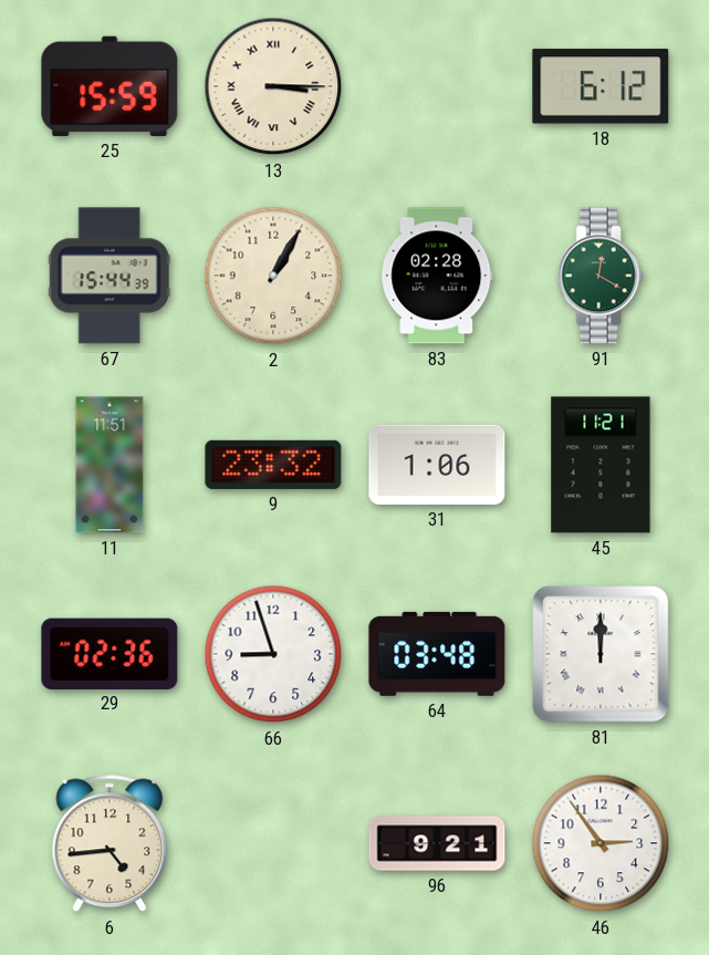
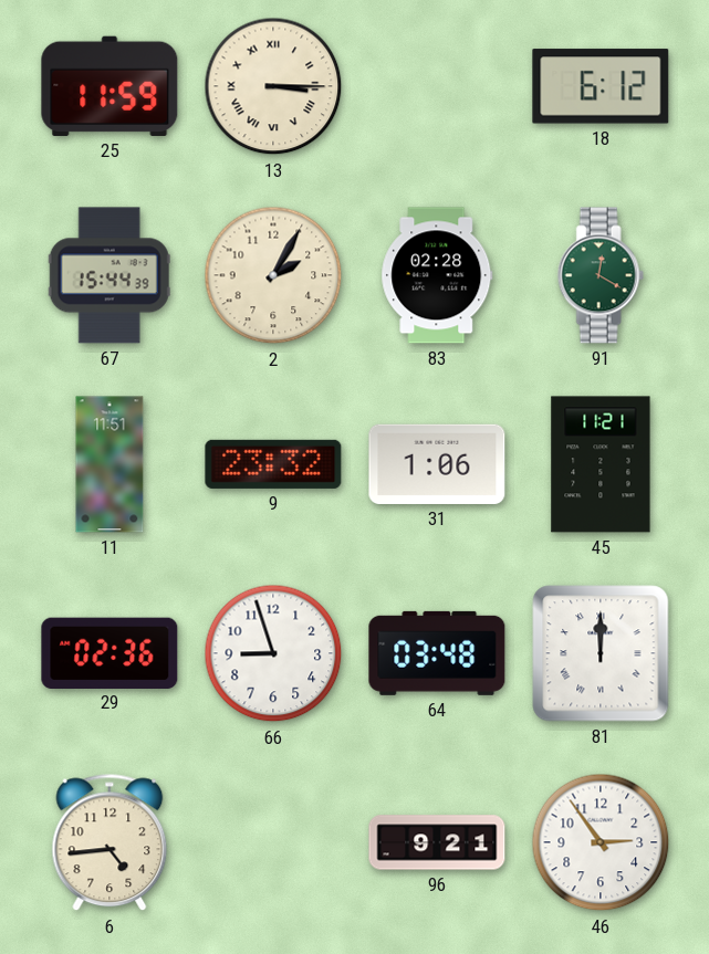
25: 15:59 -> 11:59
2: 1:05 -> 2:05
